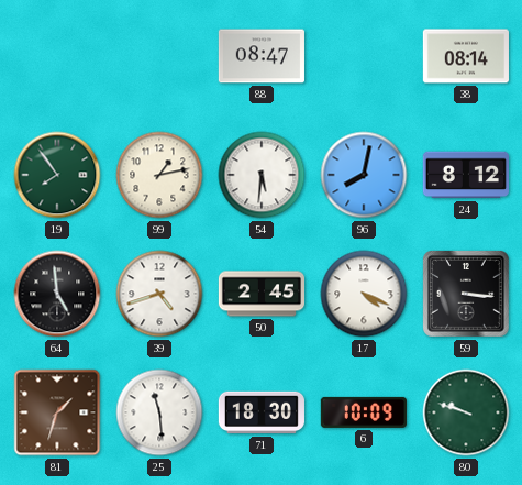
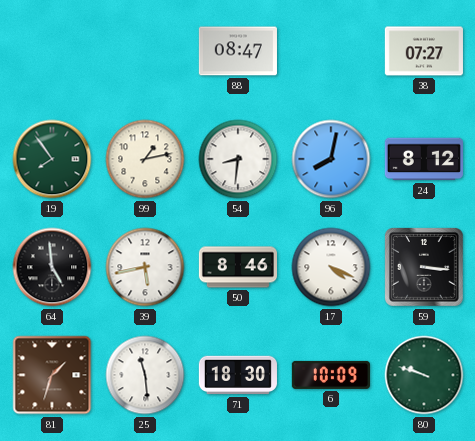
38: 08:14 -> 07:27
54: 5:31 -> 8:31
39: 4:42 -> 5:43
50: 2:45 -> 8:46
